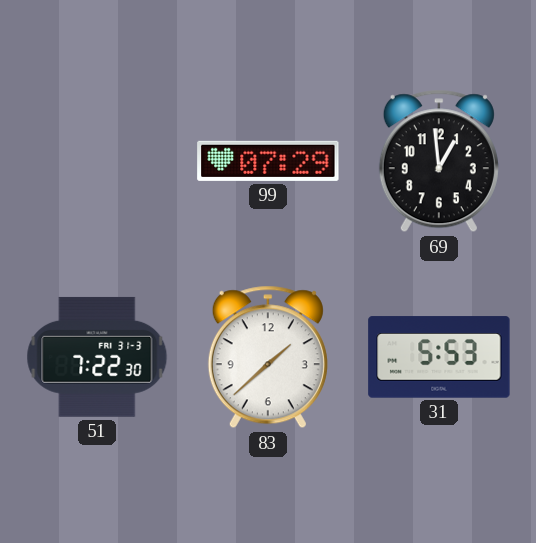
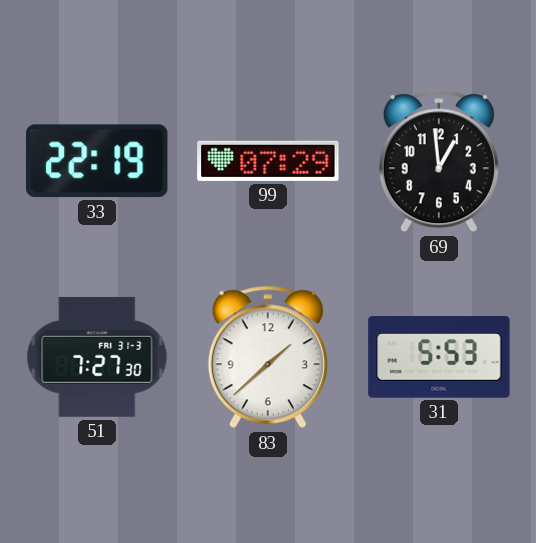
33: none -> 22:19
51: 7:22 -> 7:27
